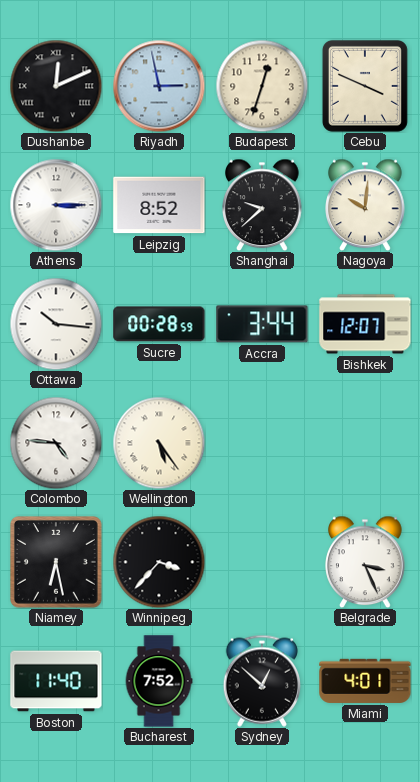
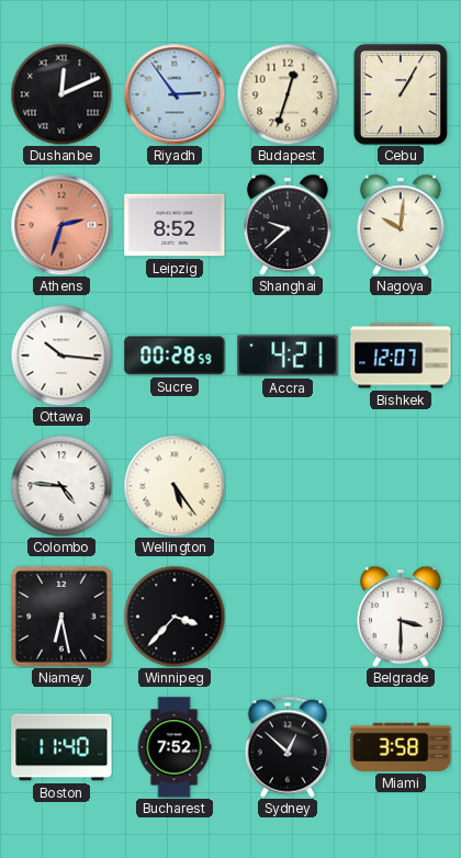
Riyadh: 2:58 -> 2:54
Cebu: 3:49 -> 1:05
Athens: 3:15 -> 2:33
Athens dial: white -> salmon
Accra: 3:44 -> 4:21
Belgrade: 3:26 -> 3:30
Miami: 4:01 -> 3:58
